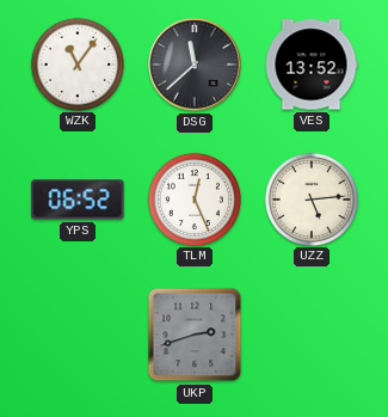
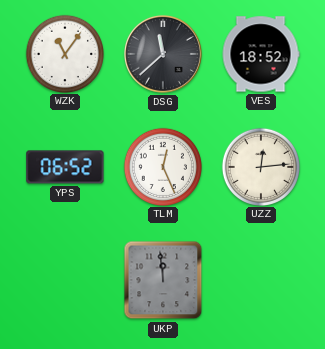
VES: 13:52 -> 18:52
UZZ: 5:14 -> 12:14
UKP: 2:42 -> 11:59
